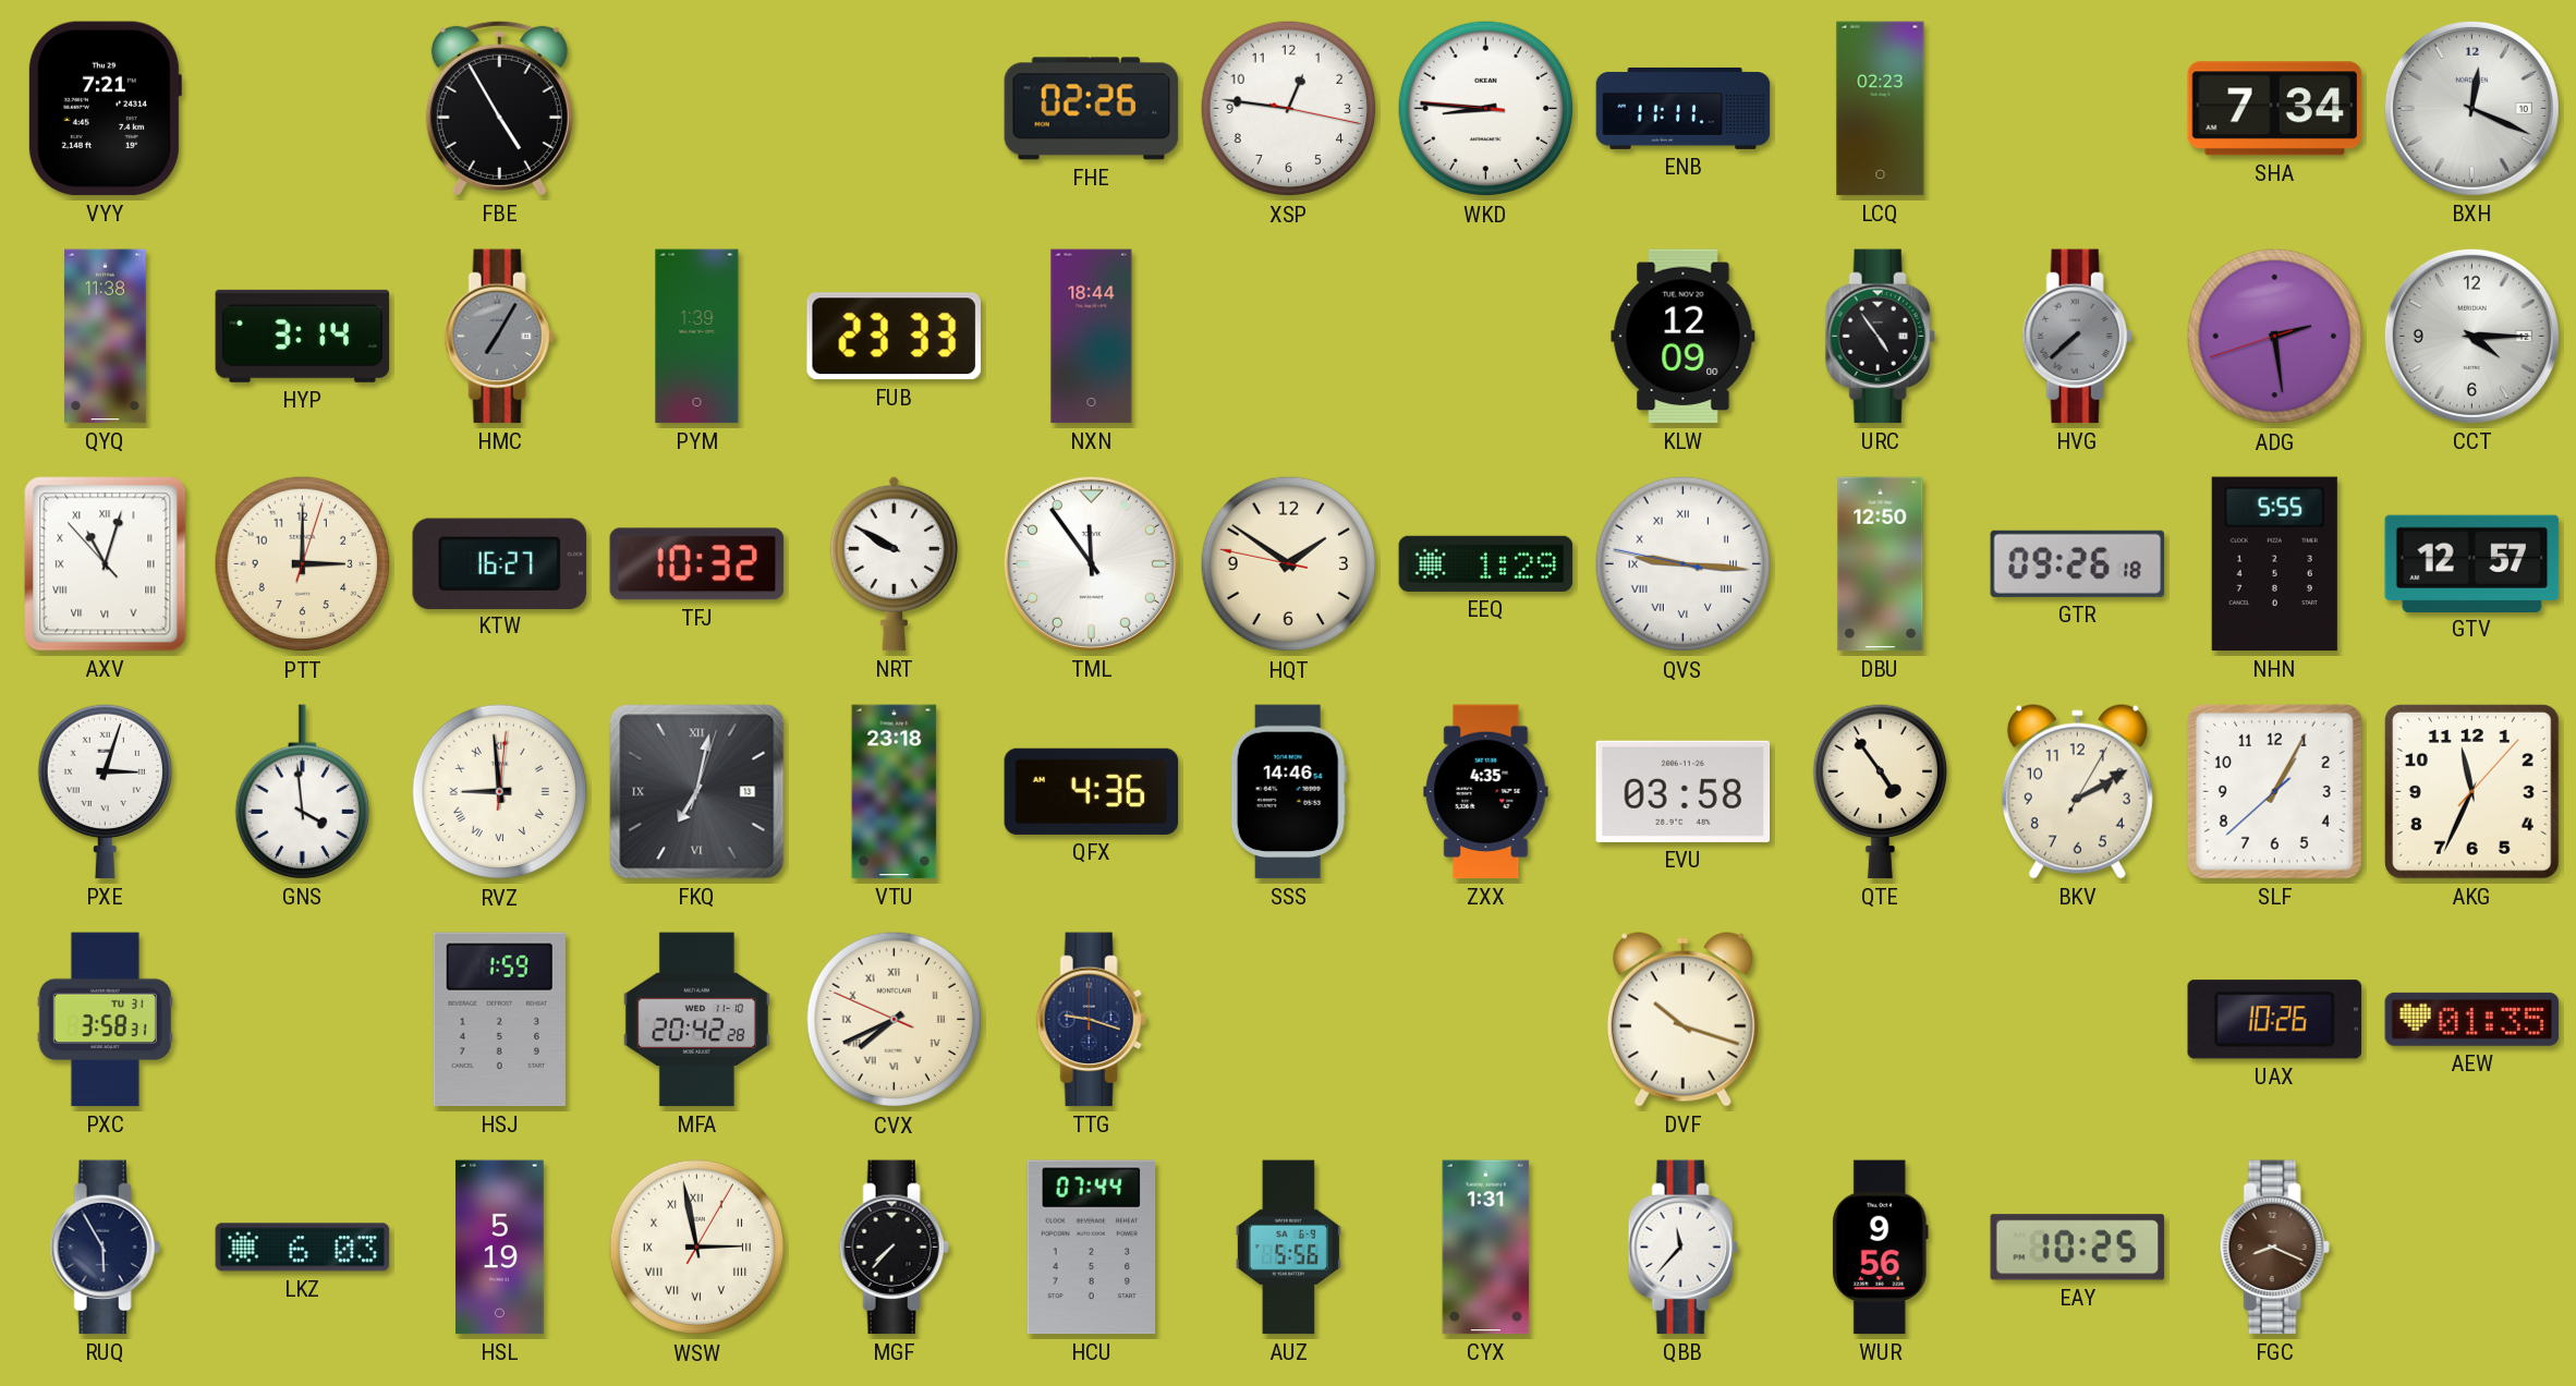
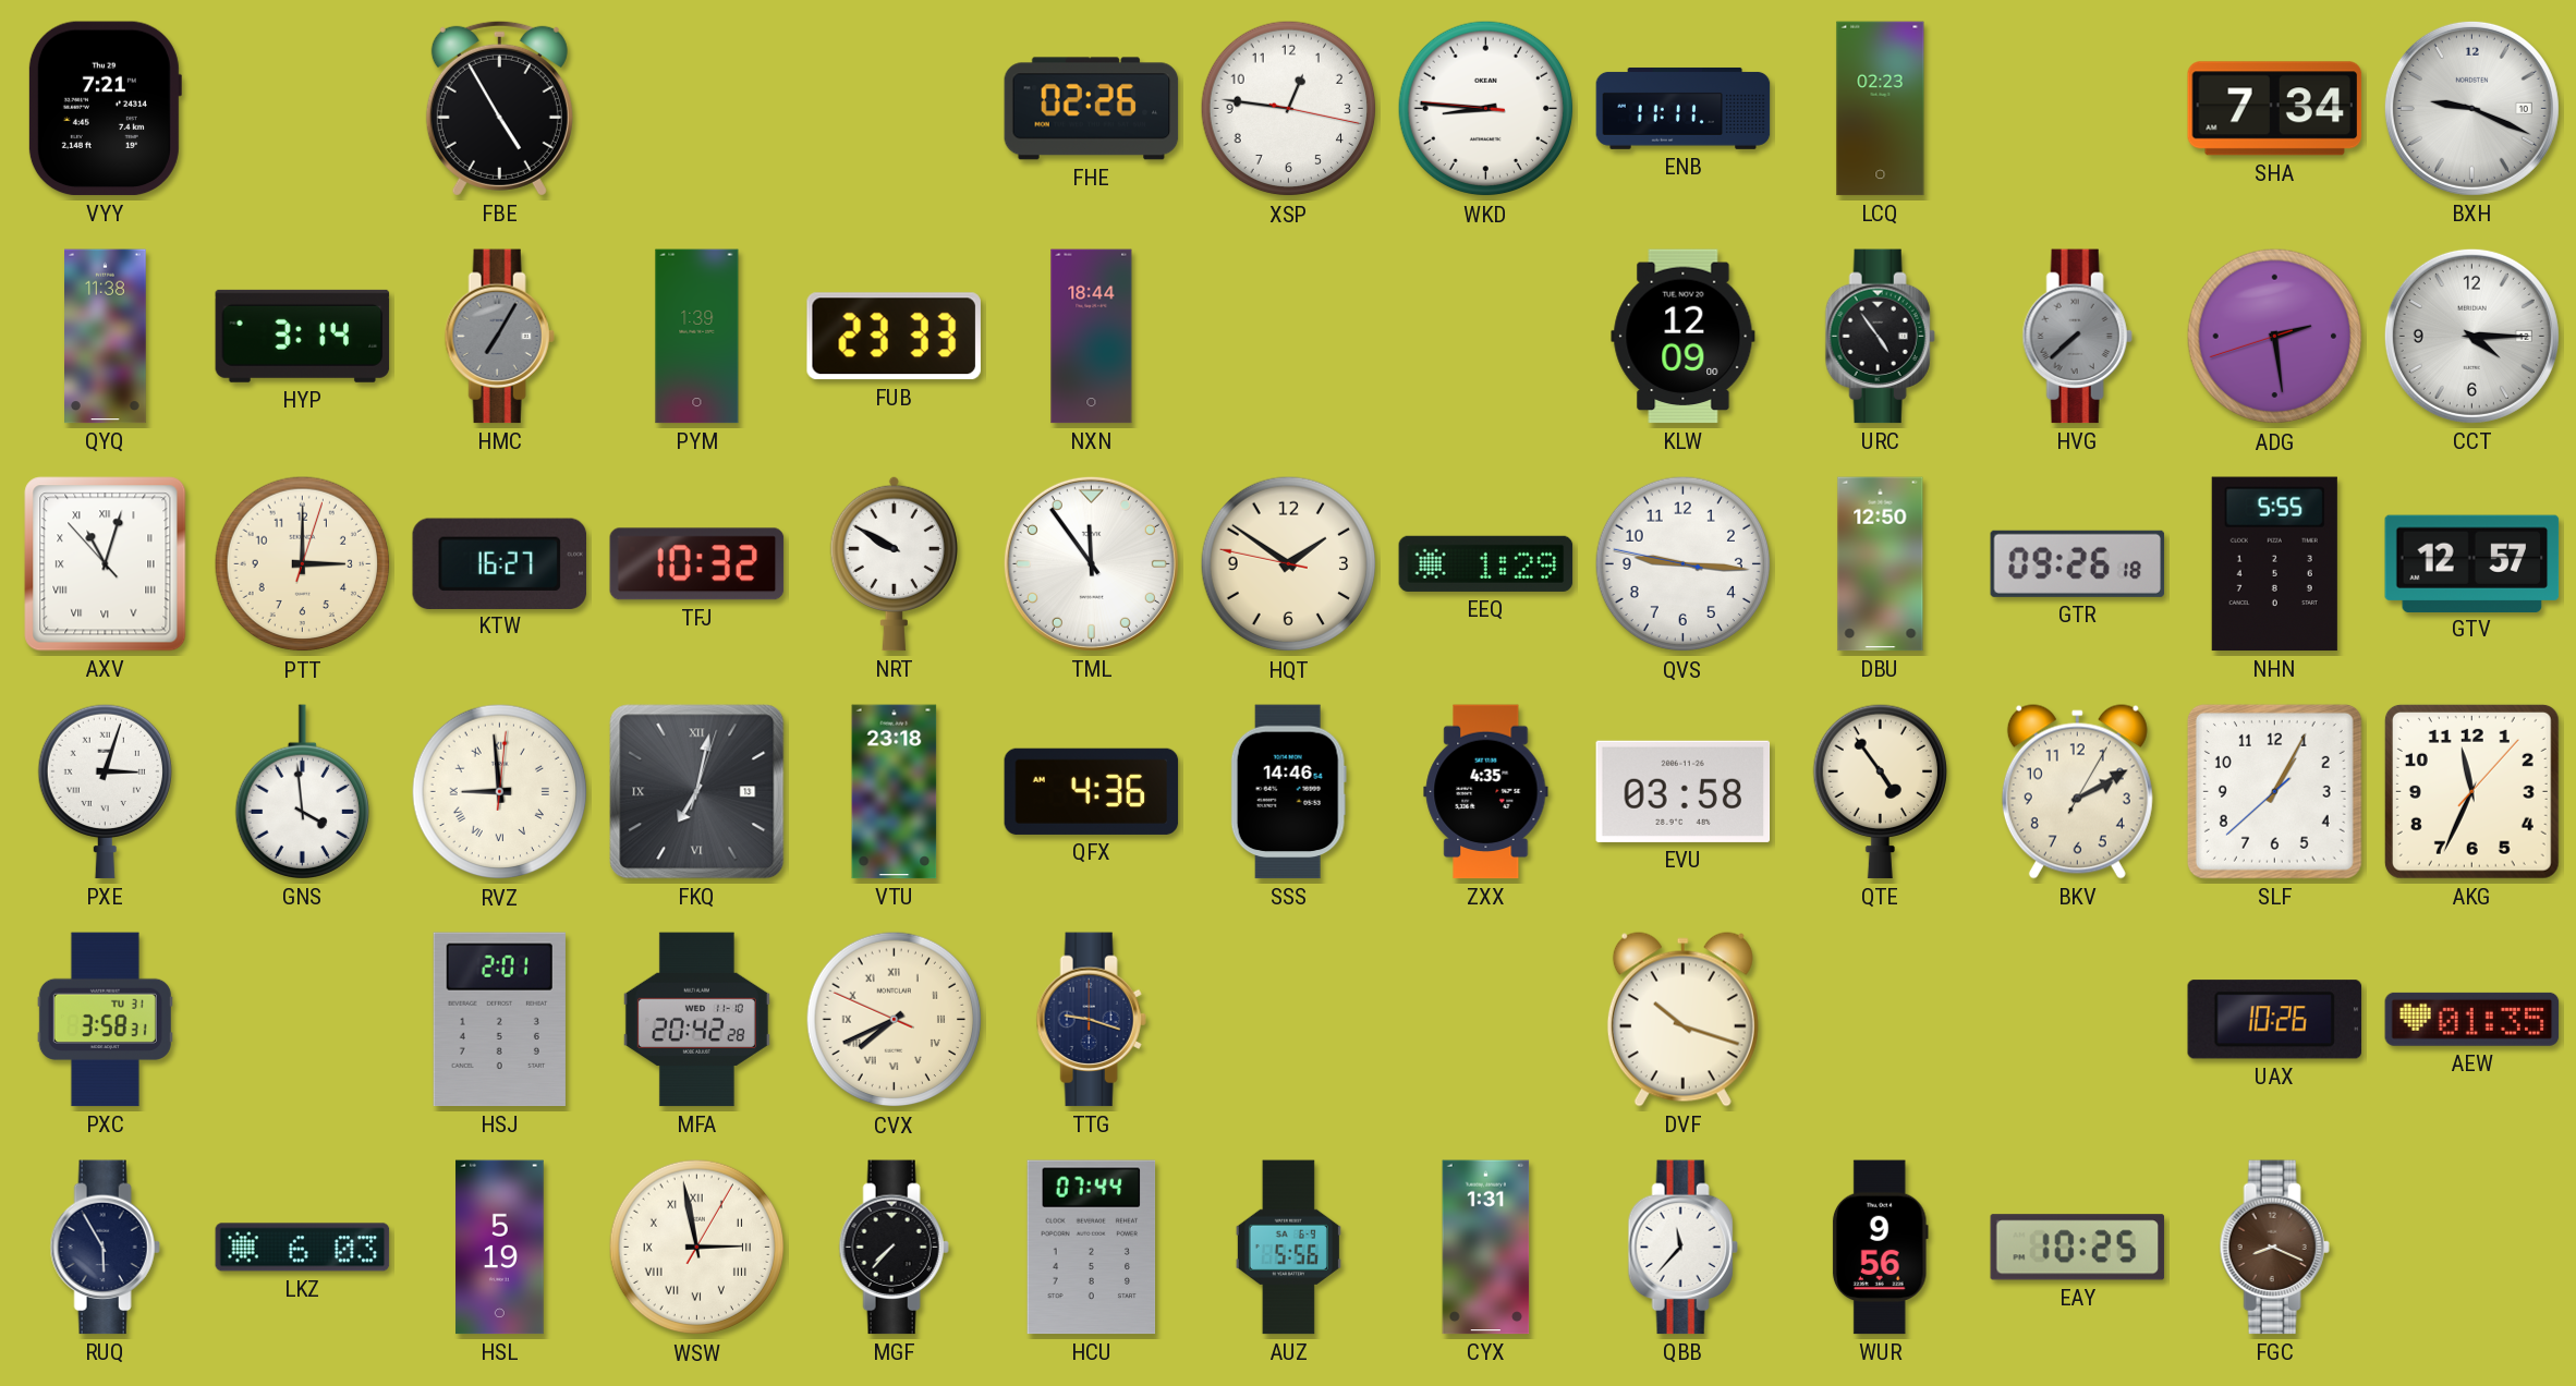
BXH: 12:19 -> 9:19
QVS numerals: Roman -> Arabic
HSJ: 1:59 -> 2:01
